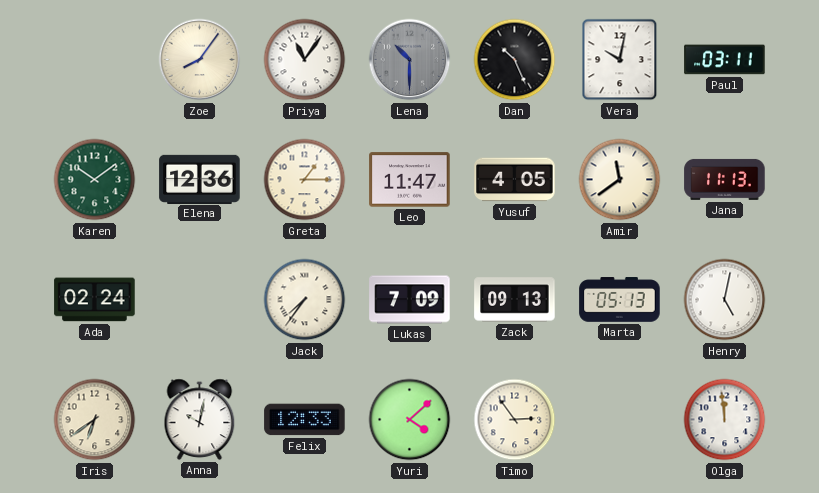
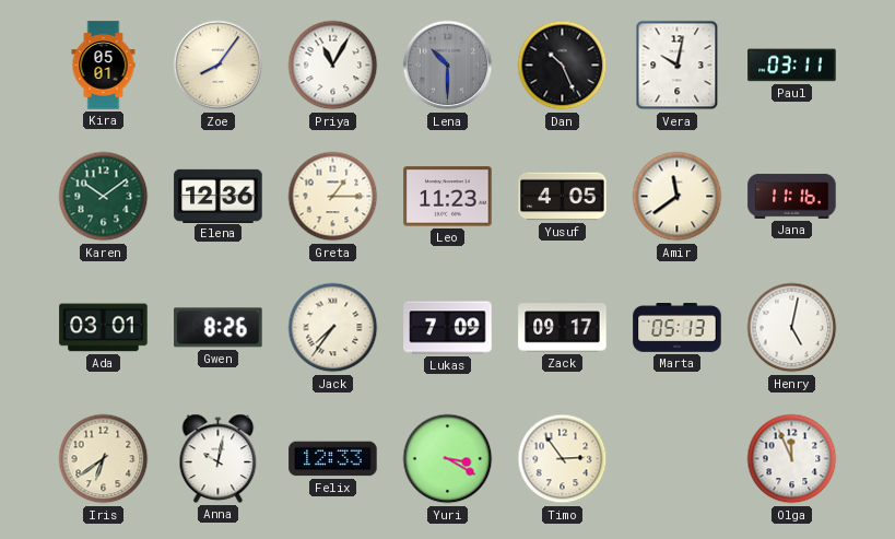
Kira: none -> 05:01
Priya: 11:06 -> 11:05
Leo: 11:47 -> 11:23
Jana: 11:13 -> 11:16
Ada: 02:24 -> 03:01
Gwen: none -> 8:26
Zack: 09:13 -> 09:17
Yuri: 4:08 -> 3:20
Olga: 11:59 -> 11:56
